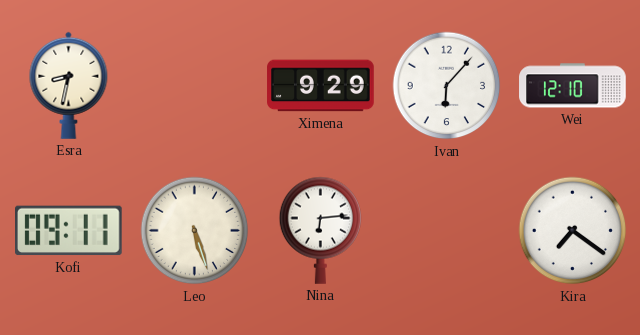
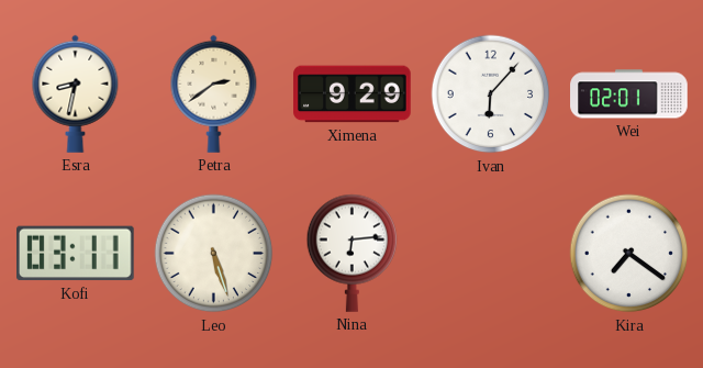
Petra: none -> 2:39
Wei: 12:10 -> 02:01
Kofi: 09:11 -> 03:11
